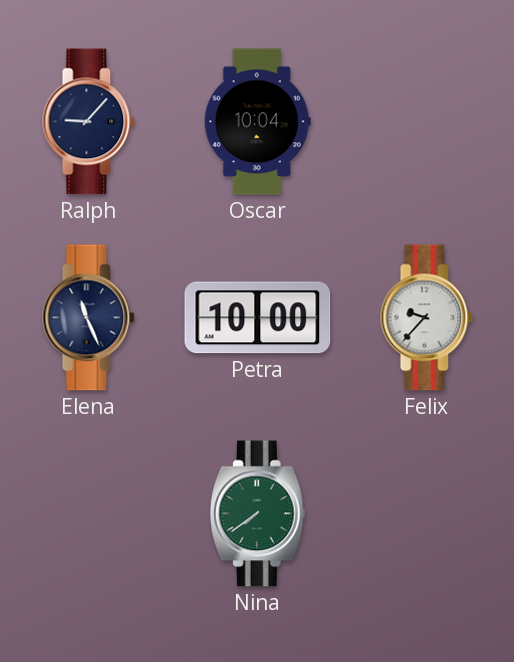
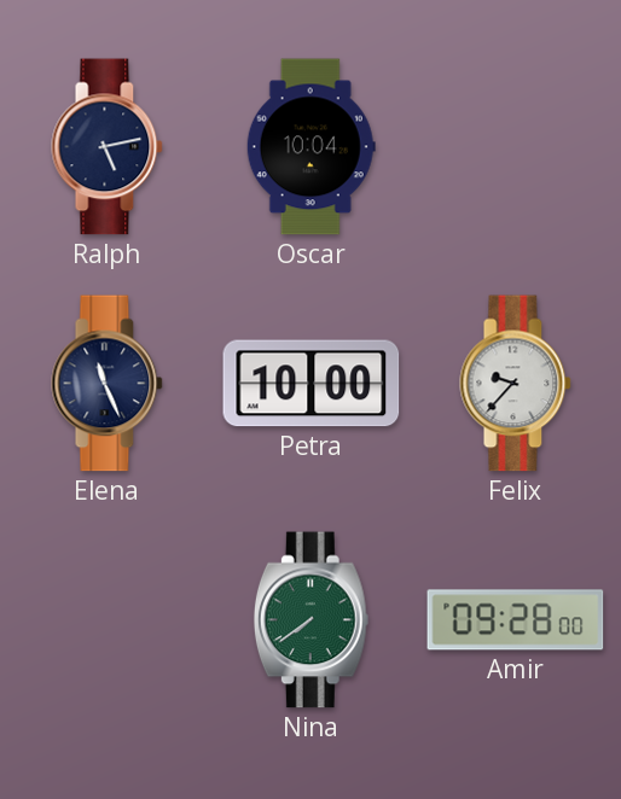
Ralph: 9:07 -> 5:13
Amir: none -> 09:28
